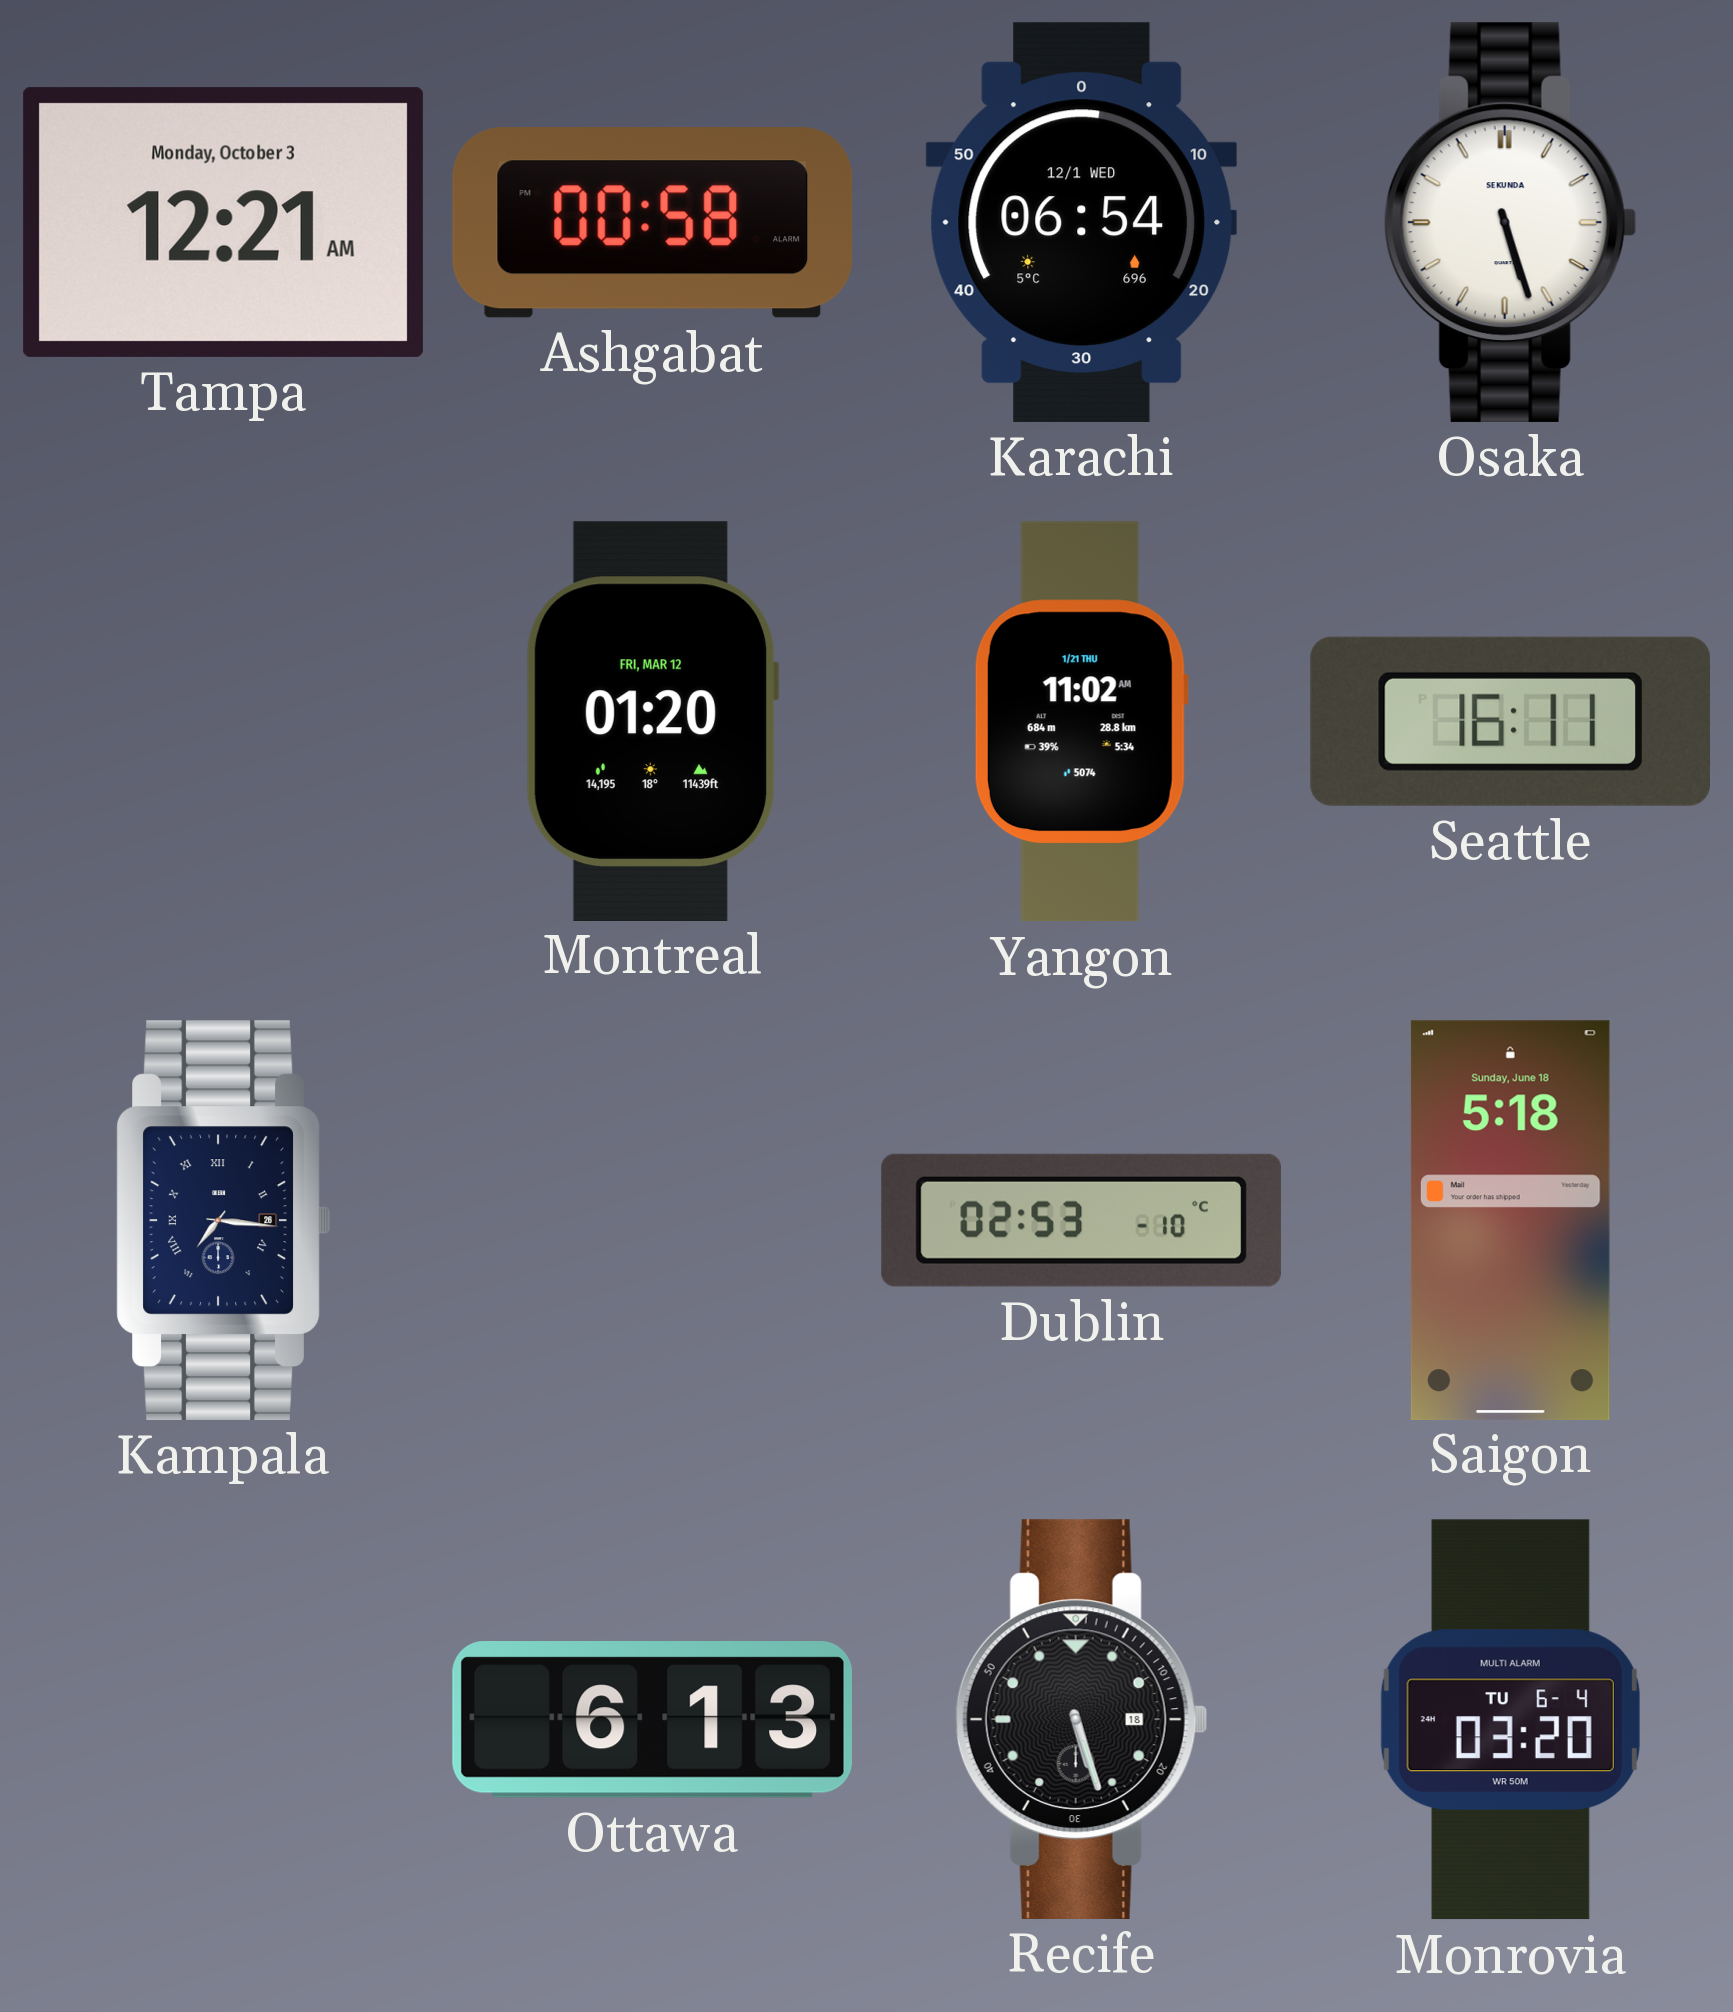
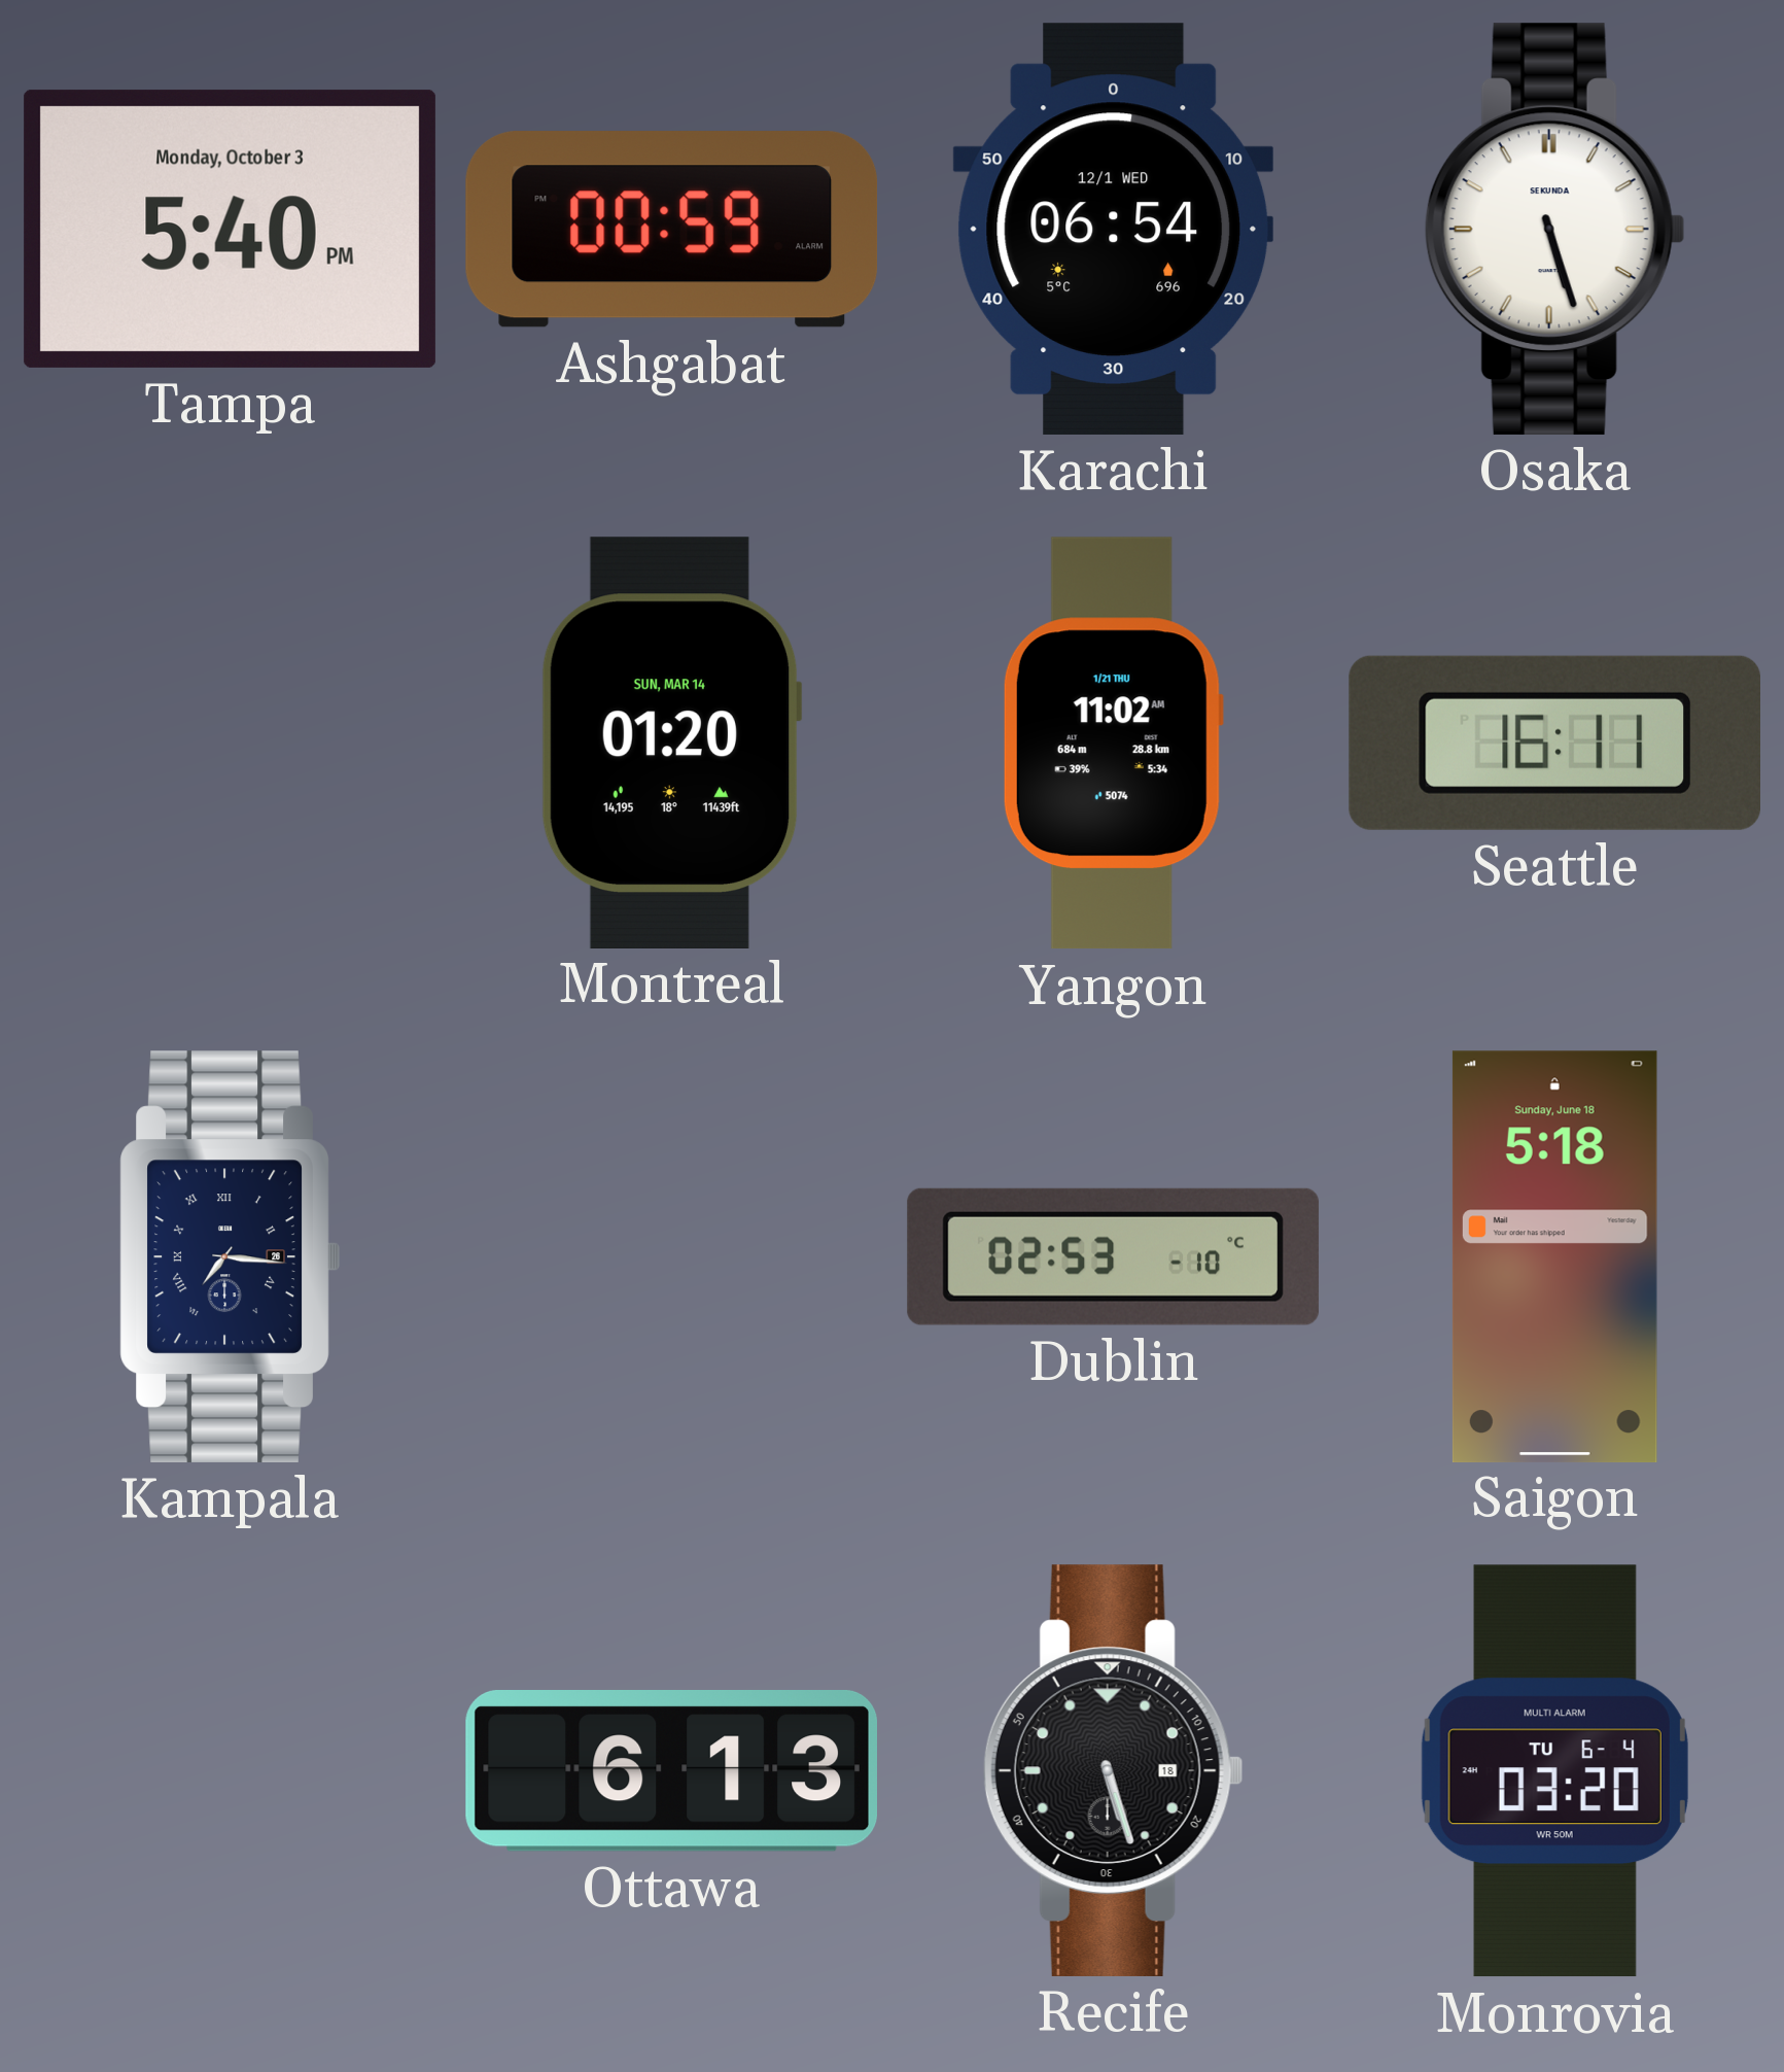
Tampa: 12:21 -> 5:40
Ashgabat: 00:58 -> 00:59
Montreal date: FRI, MAR 12 -> SUN, MAR 14
